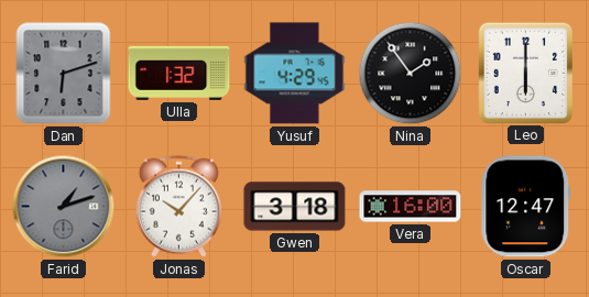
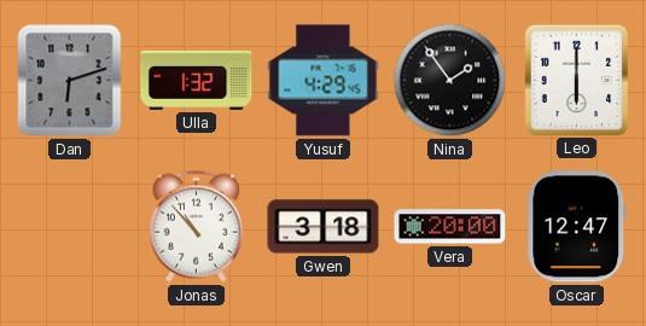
Farid: 1:12 -> none
Jonas: 10:07 -> 10:53
Vera: 16:00 -> 20:00
